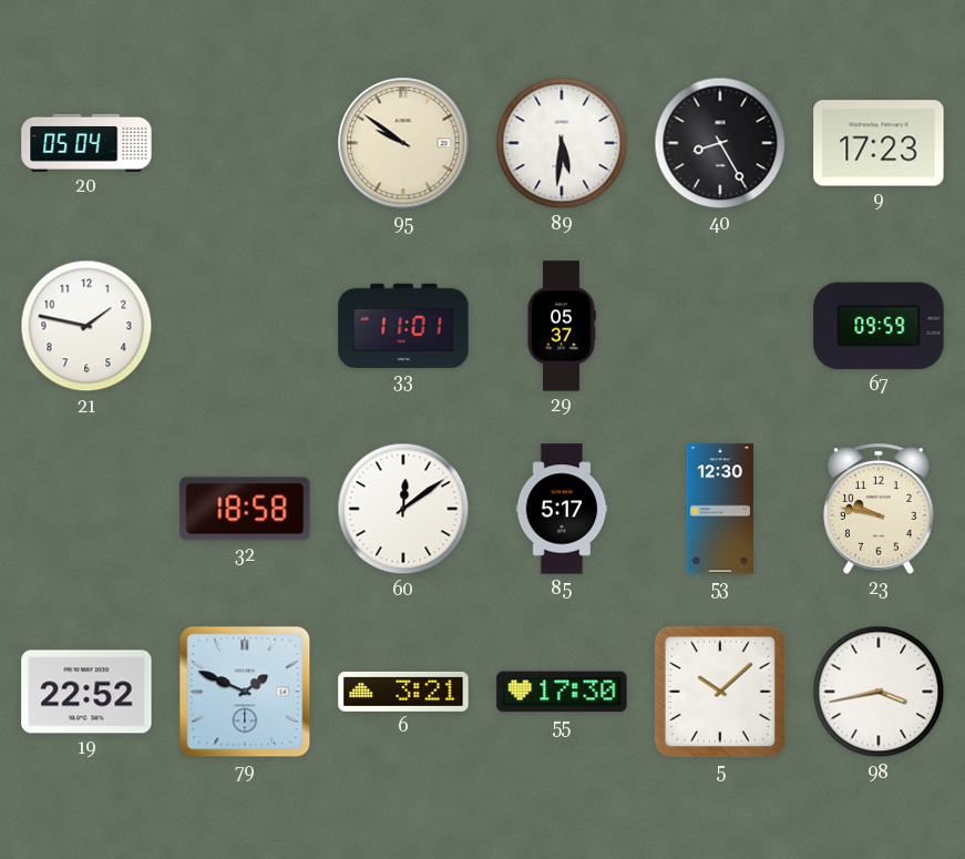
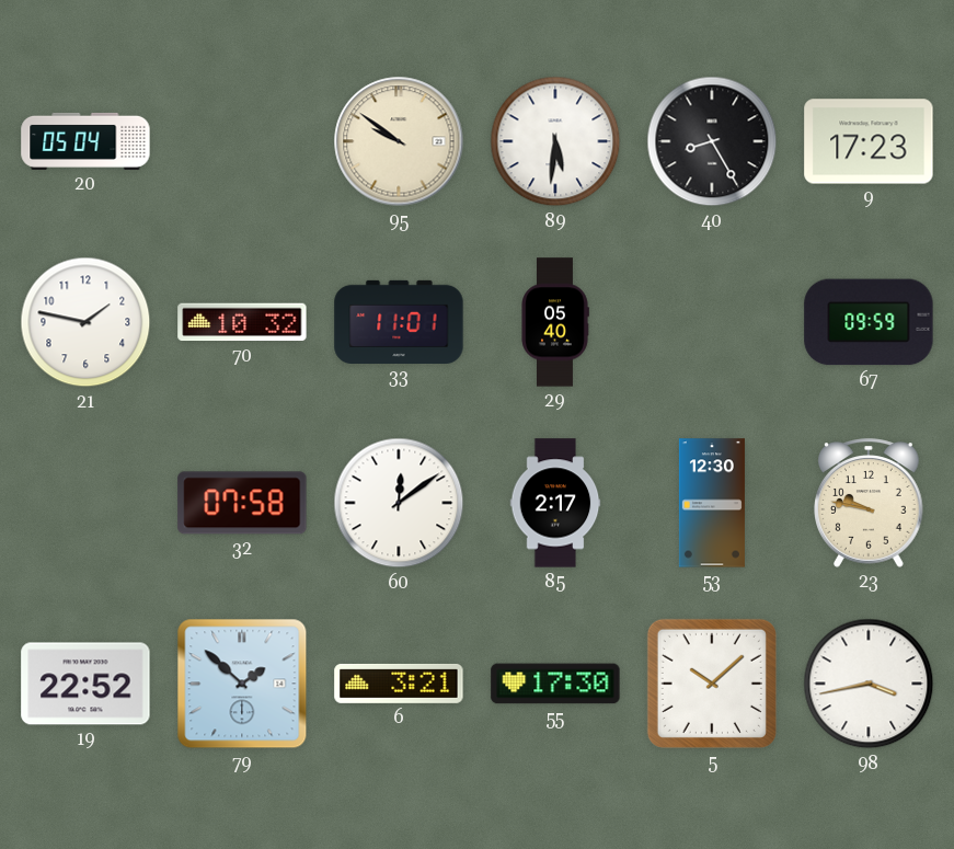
70: none -> 10:32
29: 05:37 -> 05:40
32: 18:58 -> 07:58
85: 5:17 -> 2:17
79: 1:49 -> 1:52
